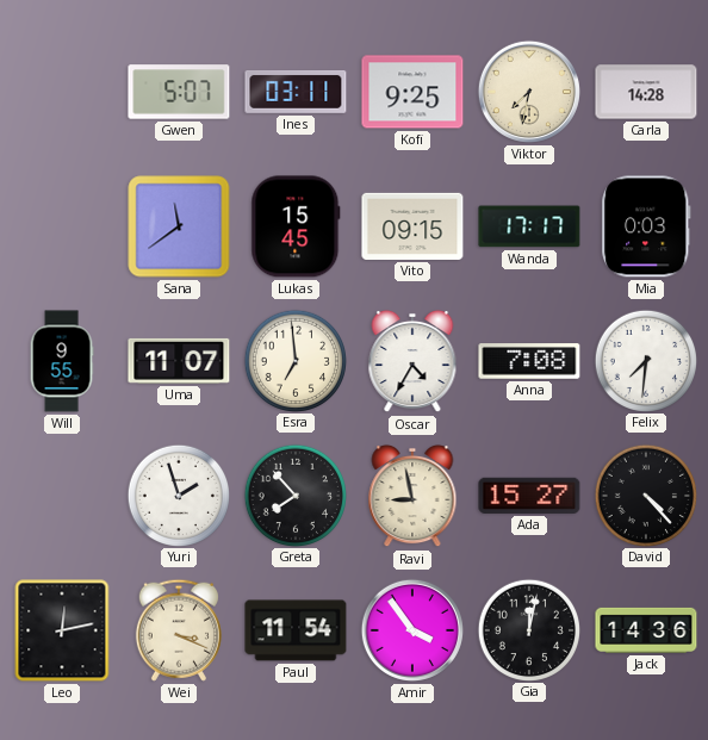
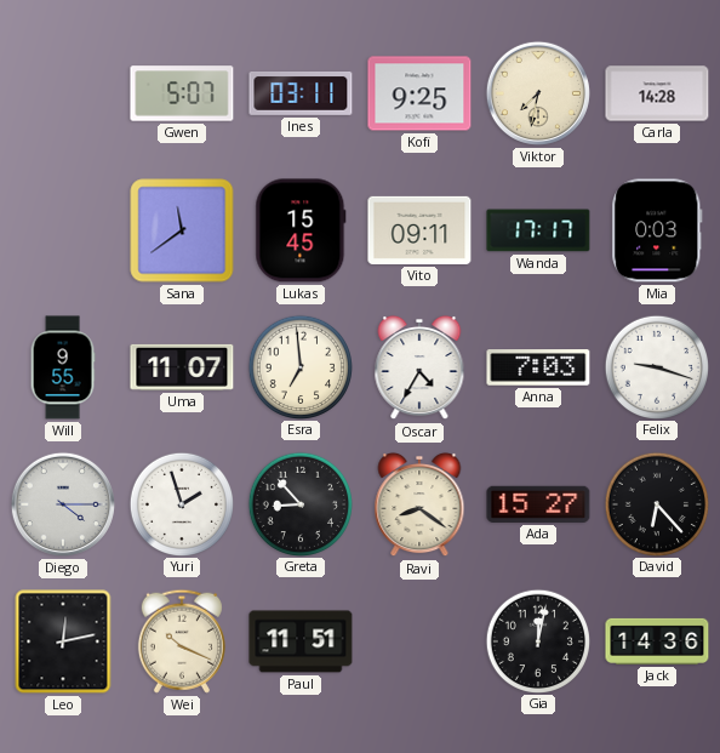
Vito: 09:15 -> 09:11
Anna: 7:08 -> 7:03
Felix: 7:31 -> 9:18
Diego: none -> 4:15
Greta: 7:53 -> 8:53
Ravi: 8:58 -> 8:21
David: 4:23 -> 6:23
Wei: 3:19 -> 10:19
Paul: 11:54 -> 11:51
Amir: 3:54 -> none
